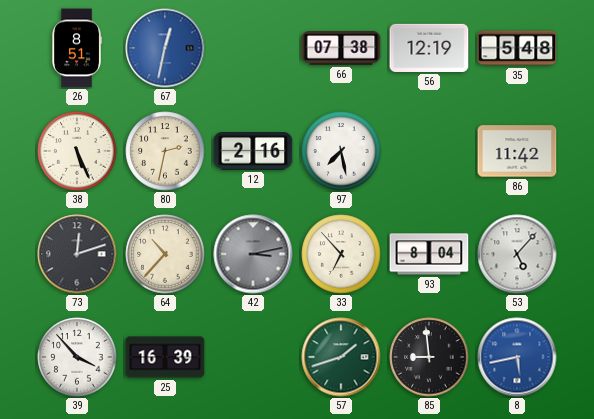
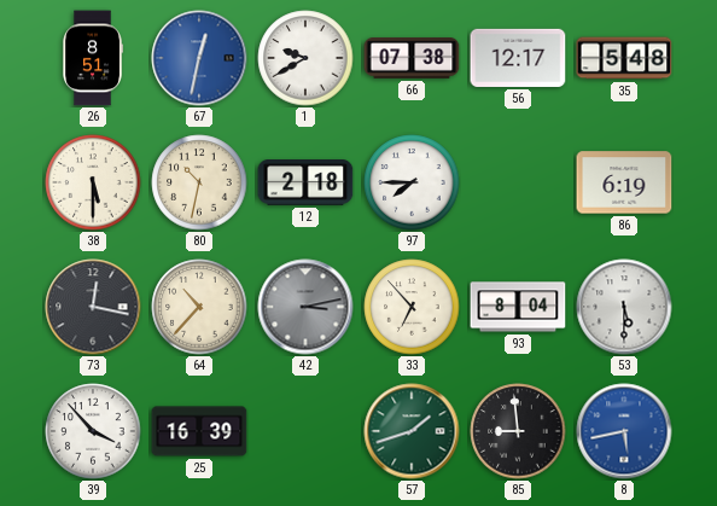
1: none -> 9:40
56: 12:19 -> 12:17
38: 5:26 -> 5:30
80: 2:32 -> 10:32
12: 2:16 -> 2:18
97: 7:28 -> 7:45
86: 11:42 -> 6:19
73: 12:12 -> 12:17
53: 5:07 -> 5:30
